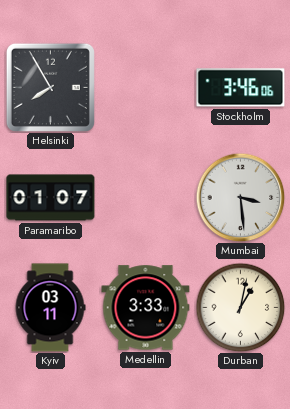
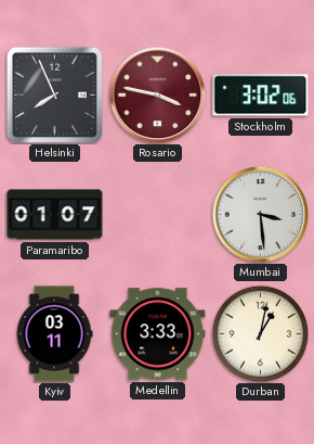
Helsinki: 7:55 -> 7:56
Rosario: none -> 3:47
Stockholm: 3:46 -> 3:02
